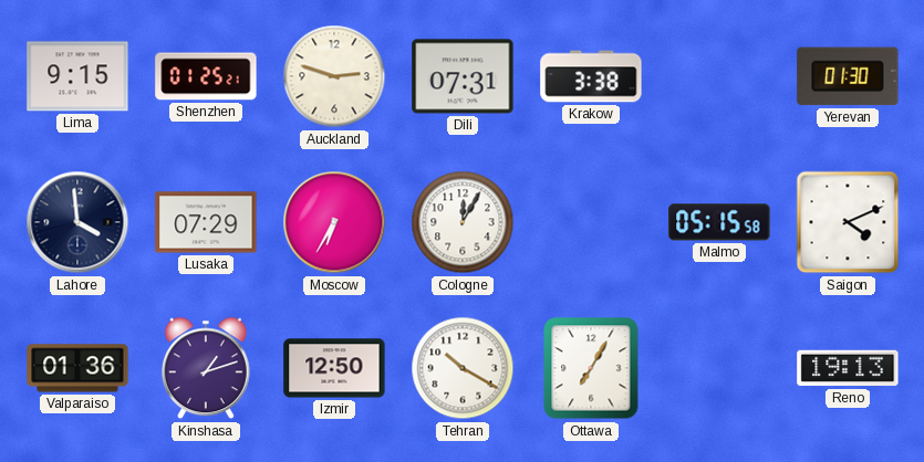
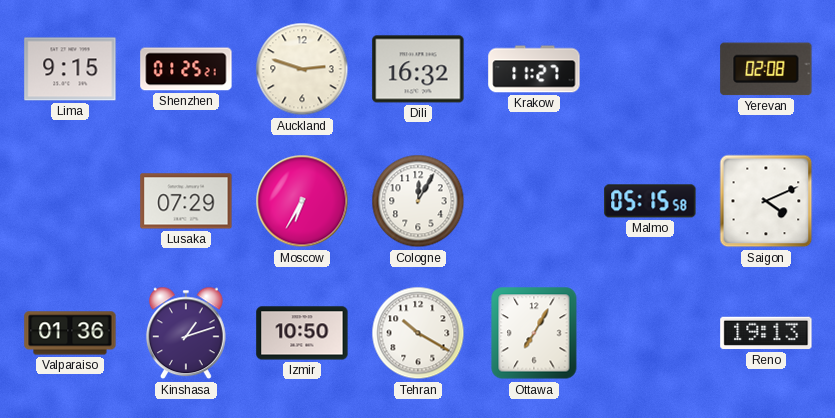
Dili: 07:31 -> 16:32
Krakow: 3:38 -> 11:27
Yerevan: 01:30 -> 02:08
Lahore: 3:59 -> none
Izmir: 12:50 -> 10:50
